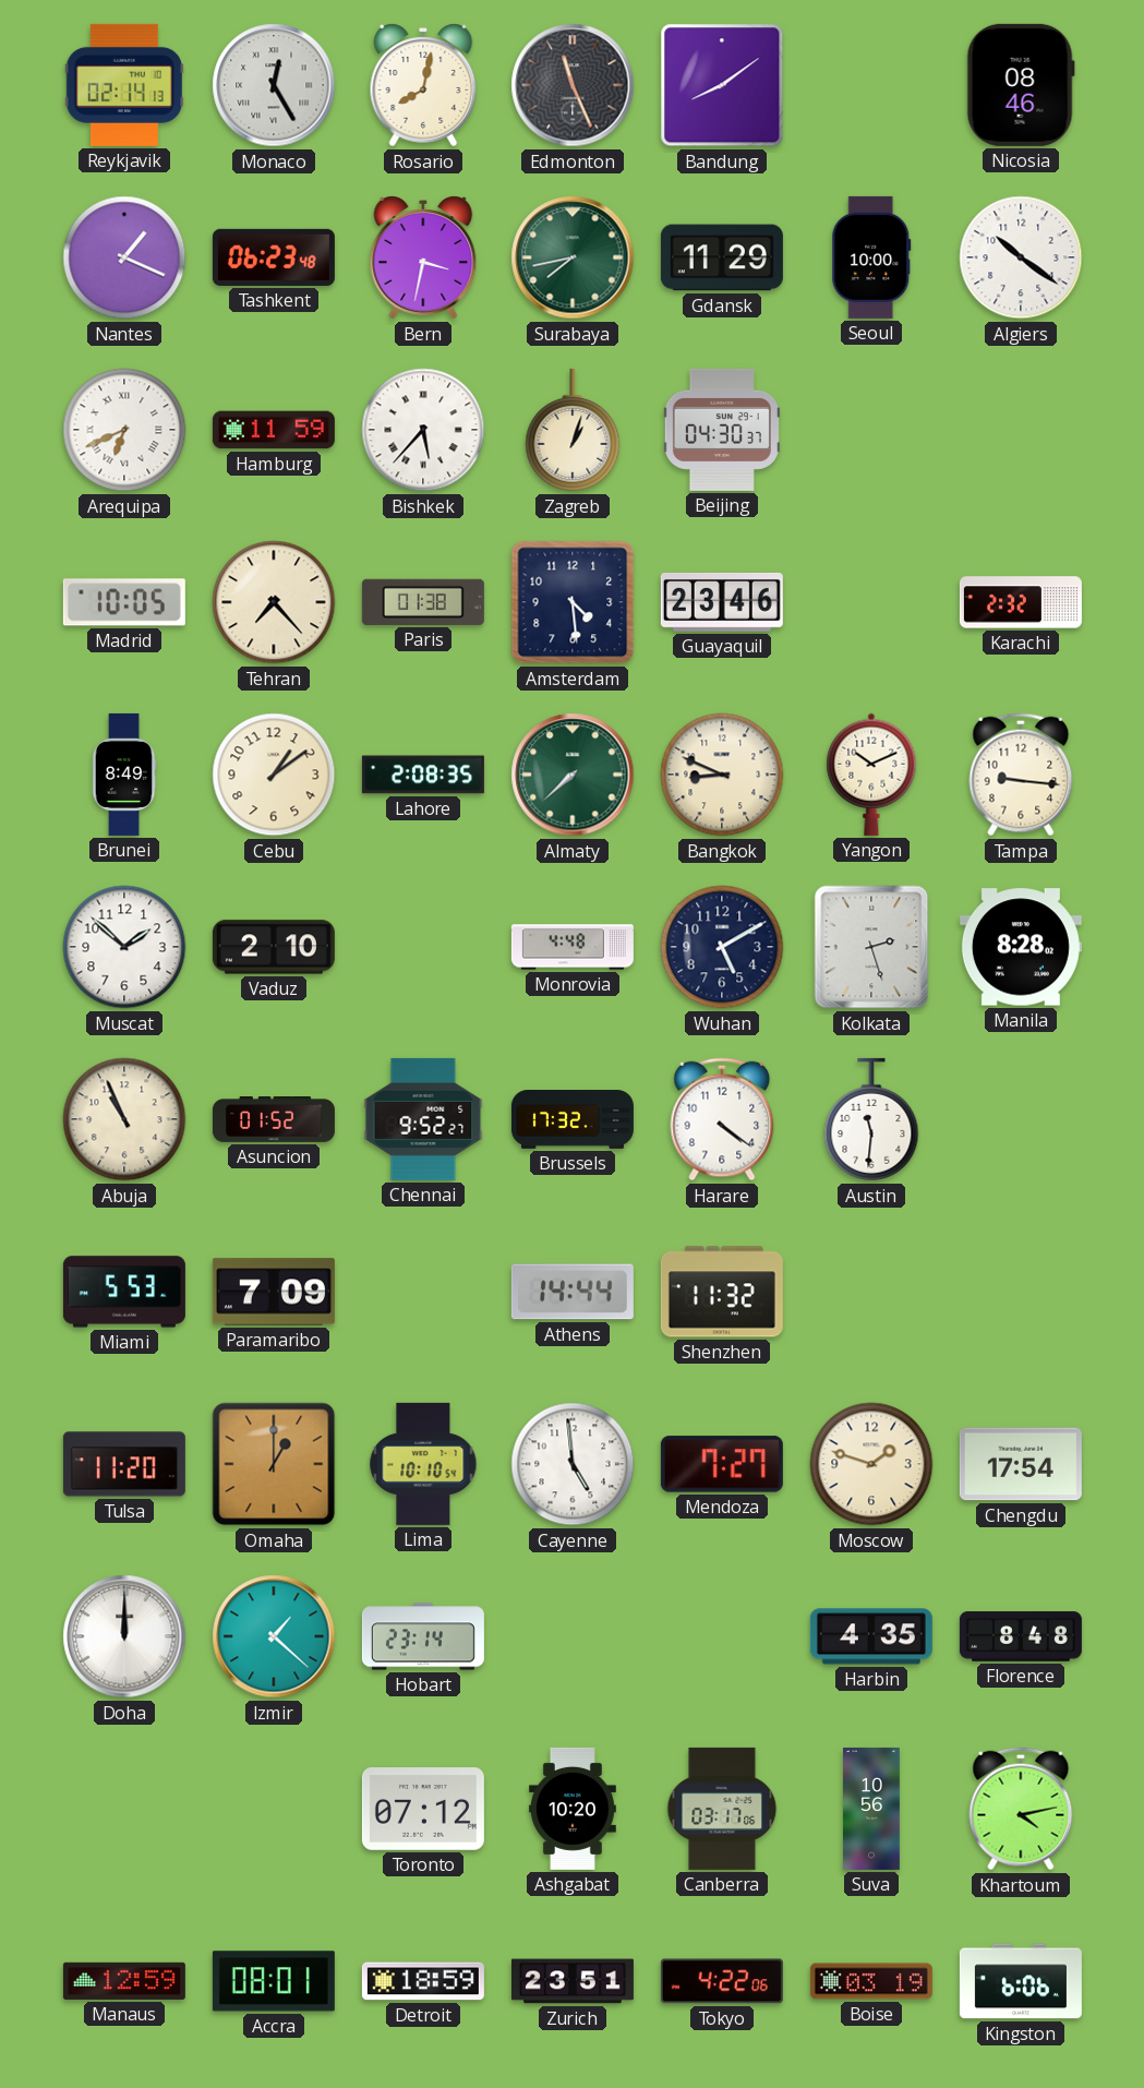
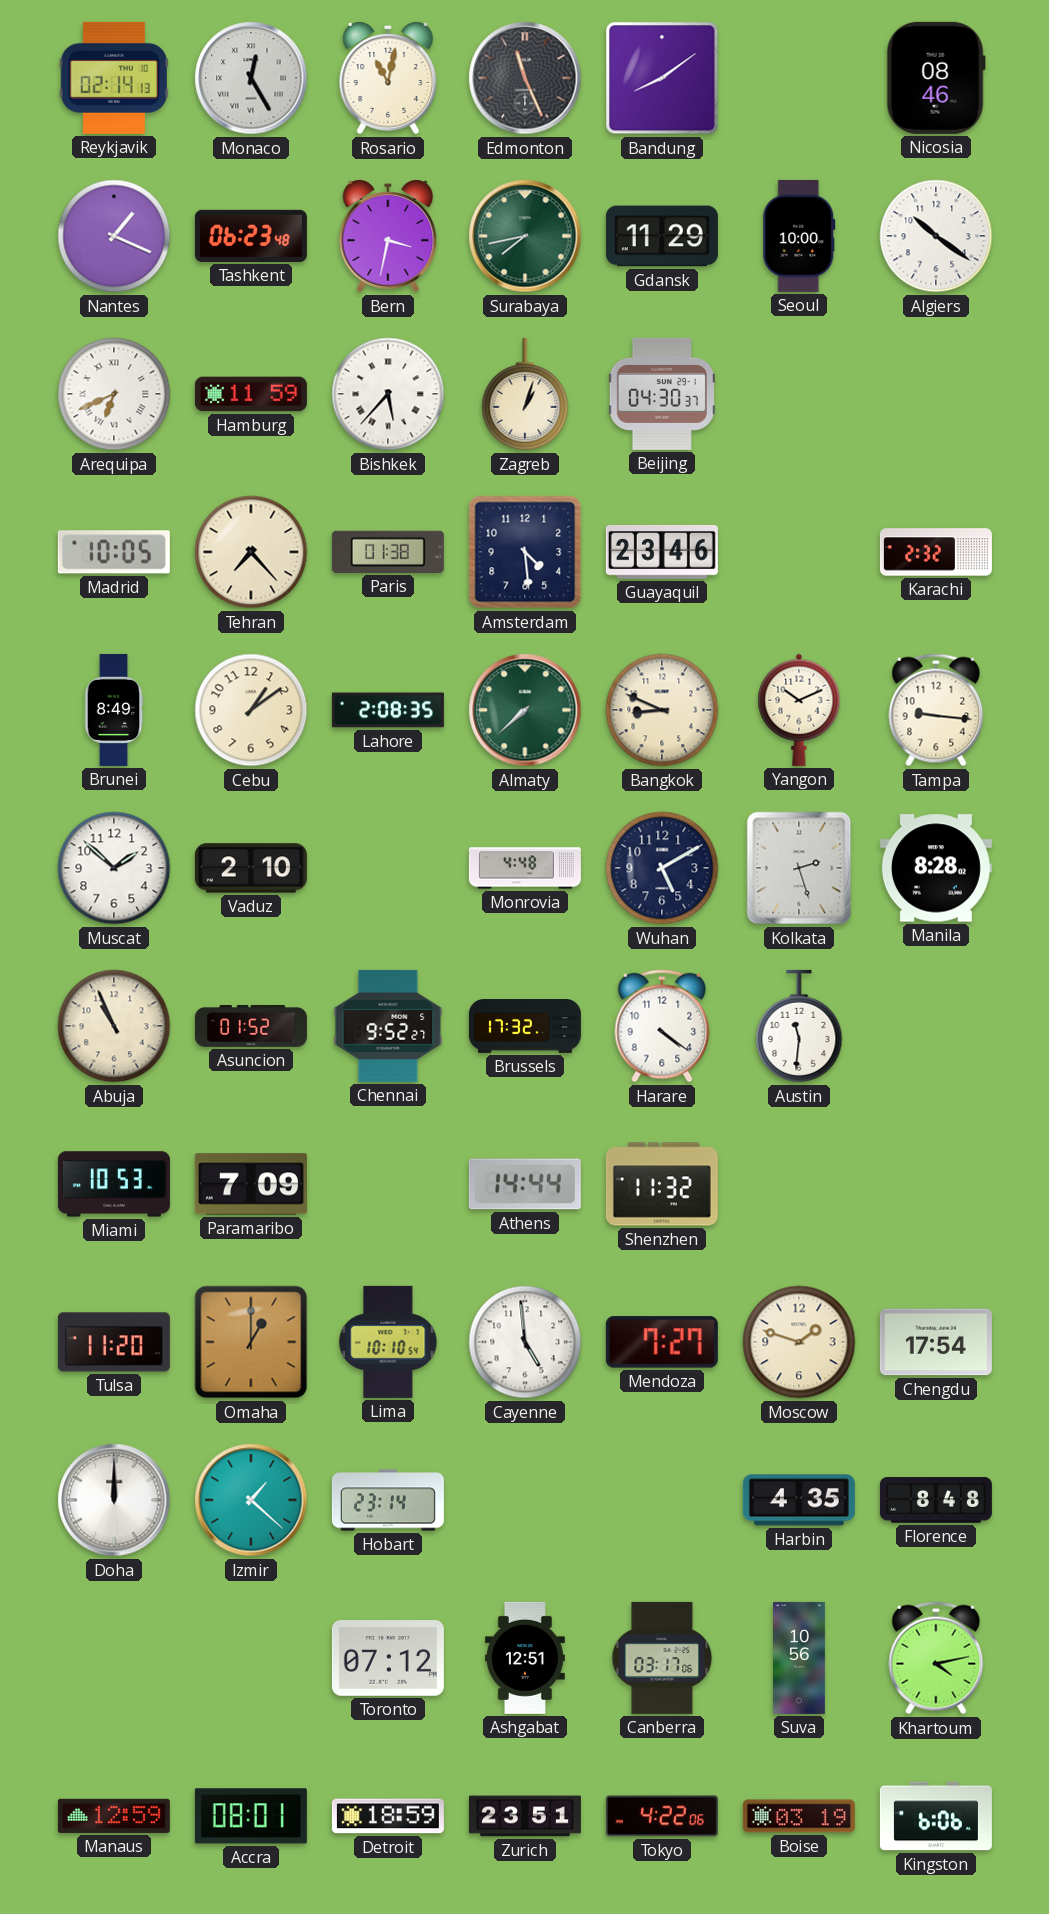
Rosario: 8:02 -> 11:02
Miami: 5:53 -> 10:53
Ashgabat: 10:20 -> 12:51
